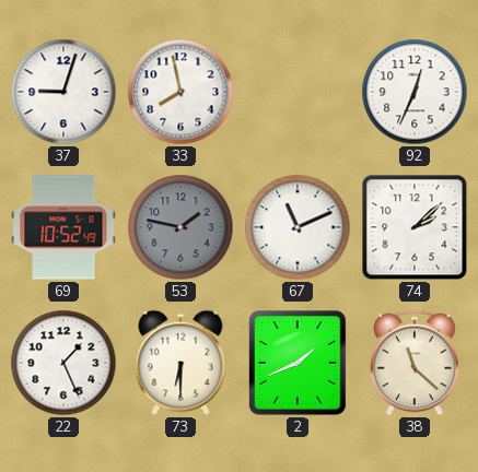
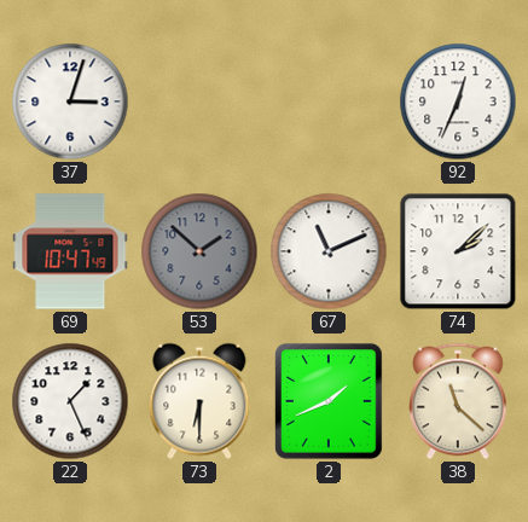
37: 9:03 -> 3:03
33: 7:58 -> none
69: 10:52 -> 10:47
53: 1:47 -> 1:52
